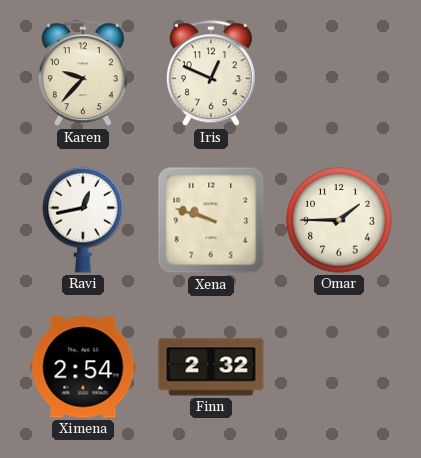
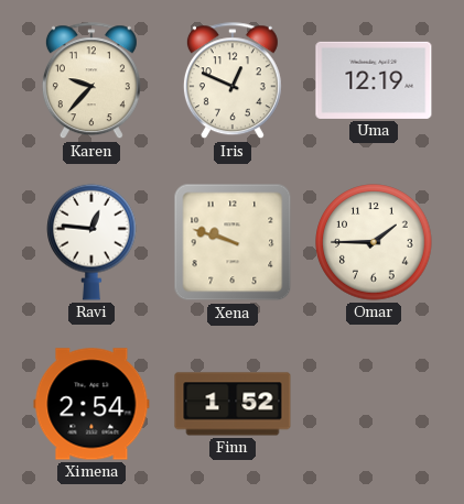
Uma: none -> 12:19
Ravi: 12:43 -> 12:46
Finn: 2:32 -> 1:52
